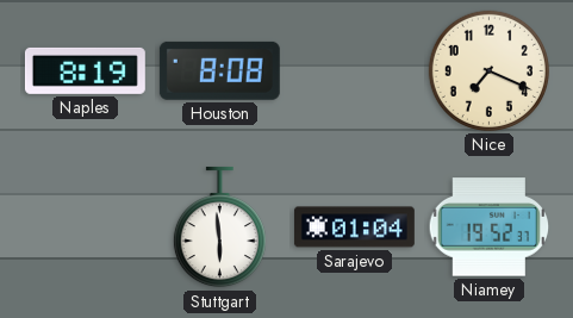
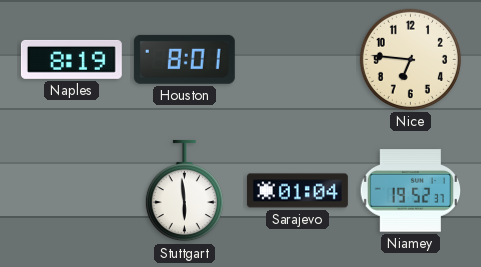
Houston: 8:08 -> 8:01
Nice: 7:19 -> 6:46
